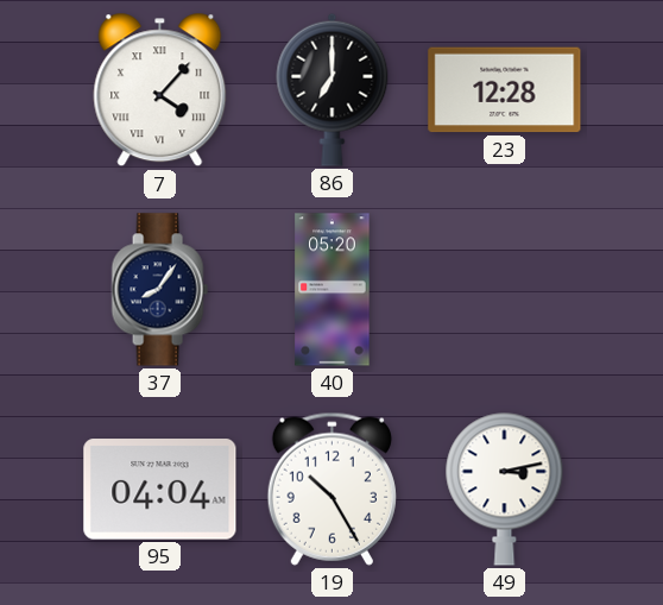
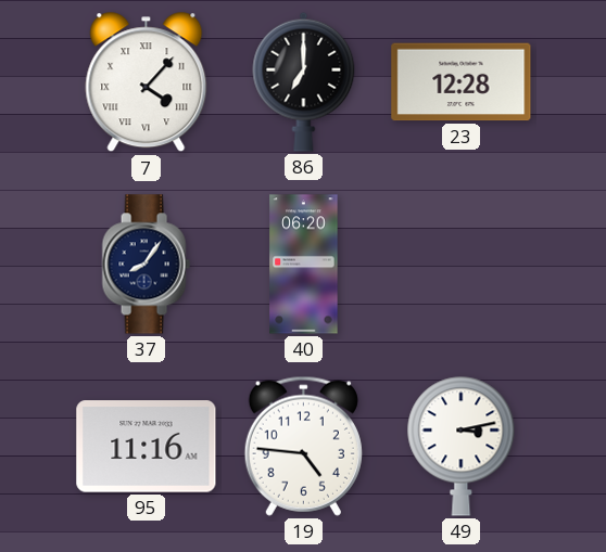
40: 05:20 -> 06:20
95: 04:04 -> 11:16
19: 10:25 -> 4:46
